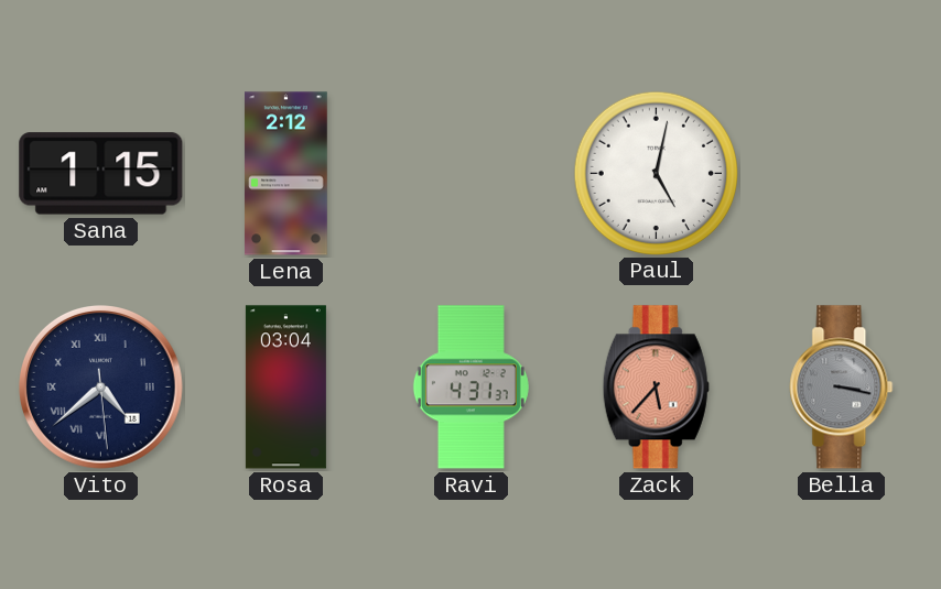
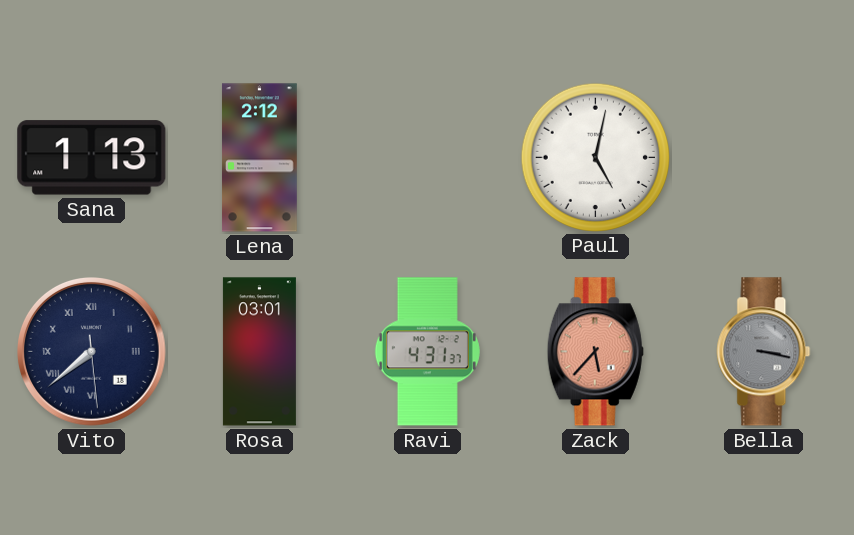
Sana: 1:15 -> 1:13
Vito: 4:38 -> 7:38
Rosa: 03:04 -> 03:01
